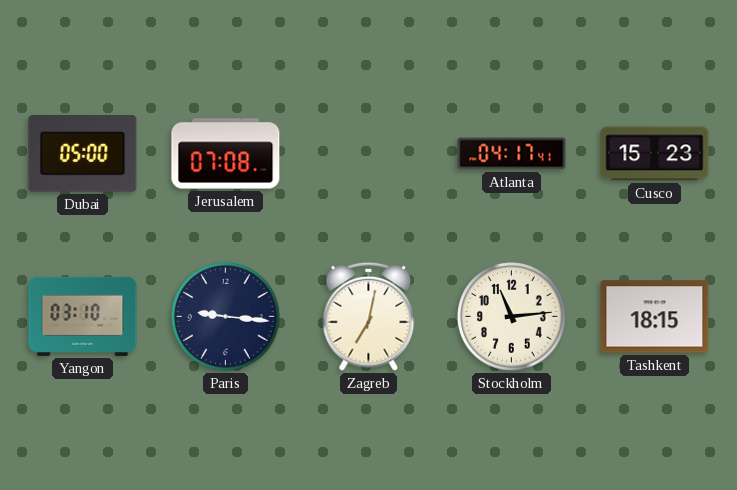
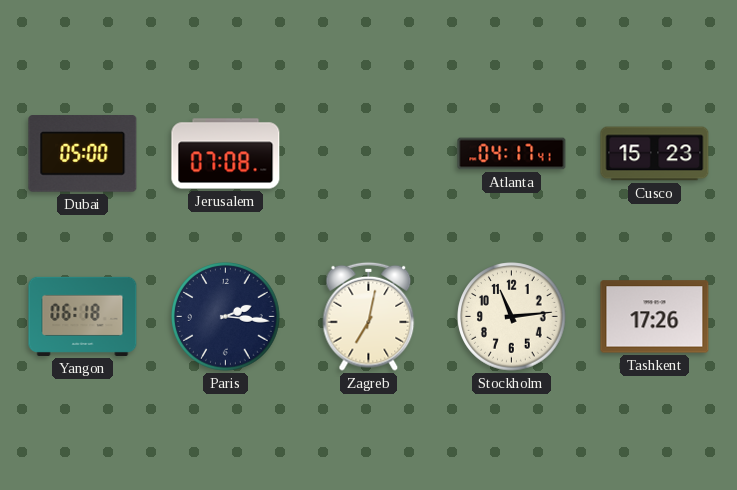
Yangon: 03:10 -> 06:18
Paris: 9:16 -> 2:16
Tashkent: 18:15 -> 17:26
